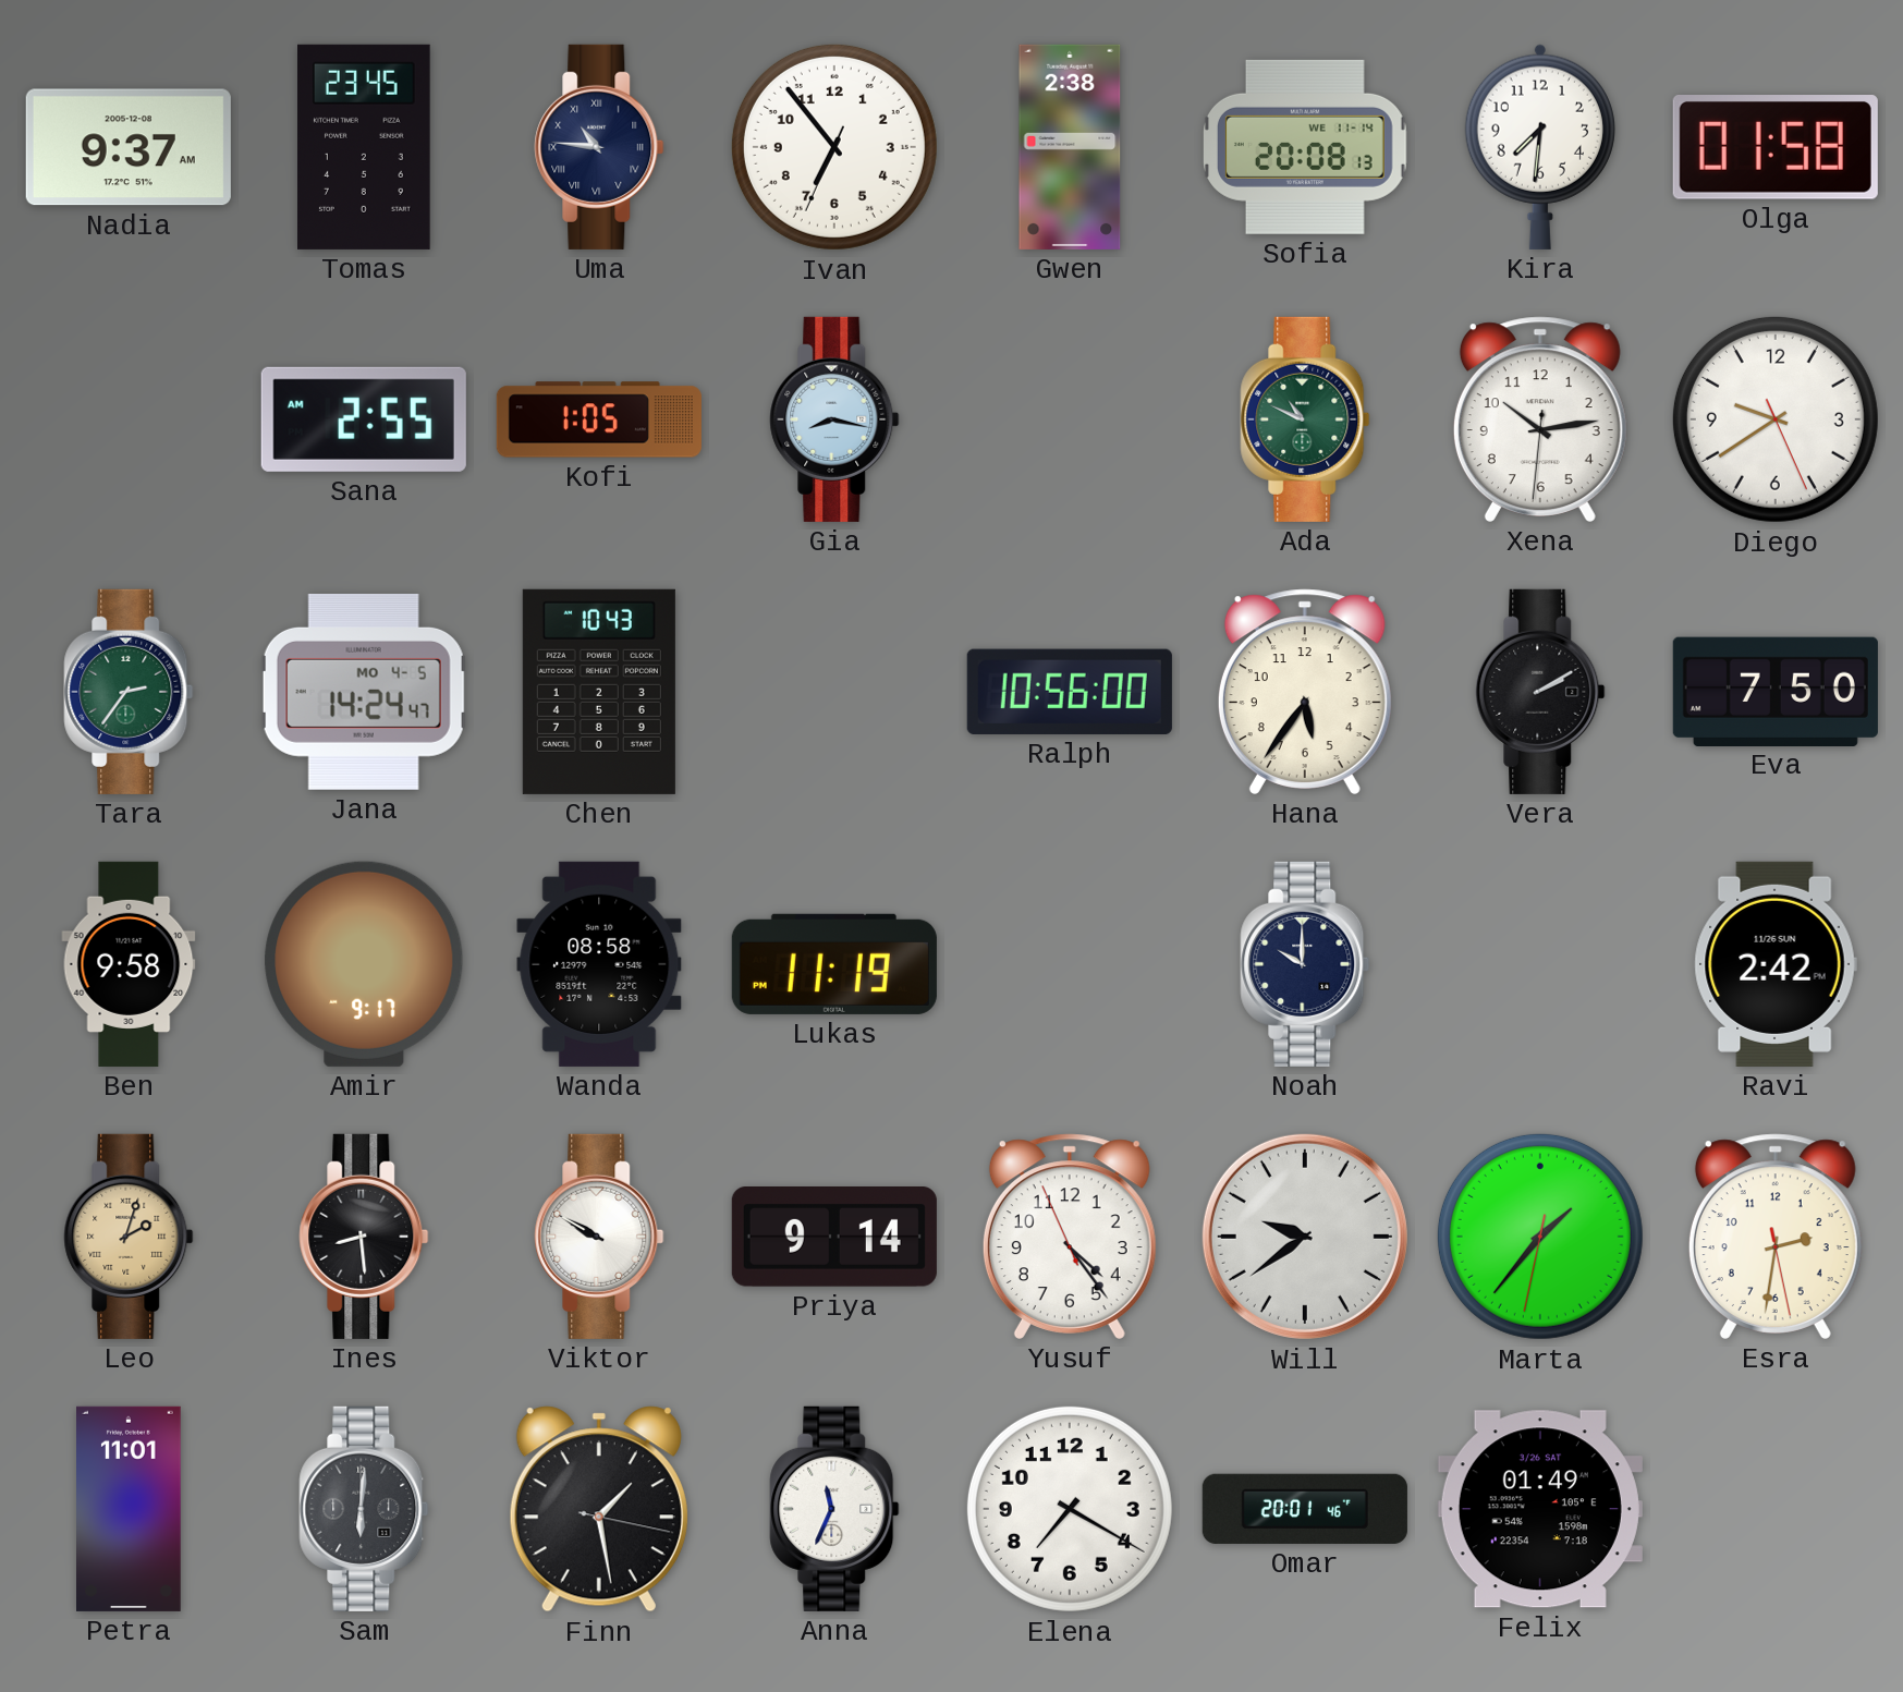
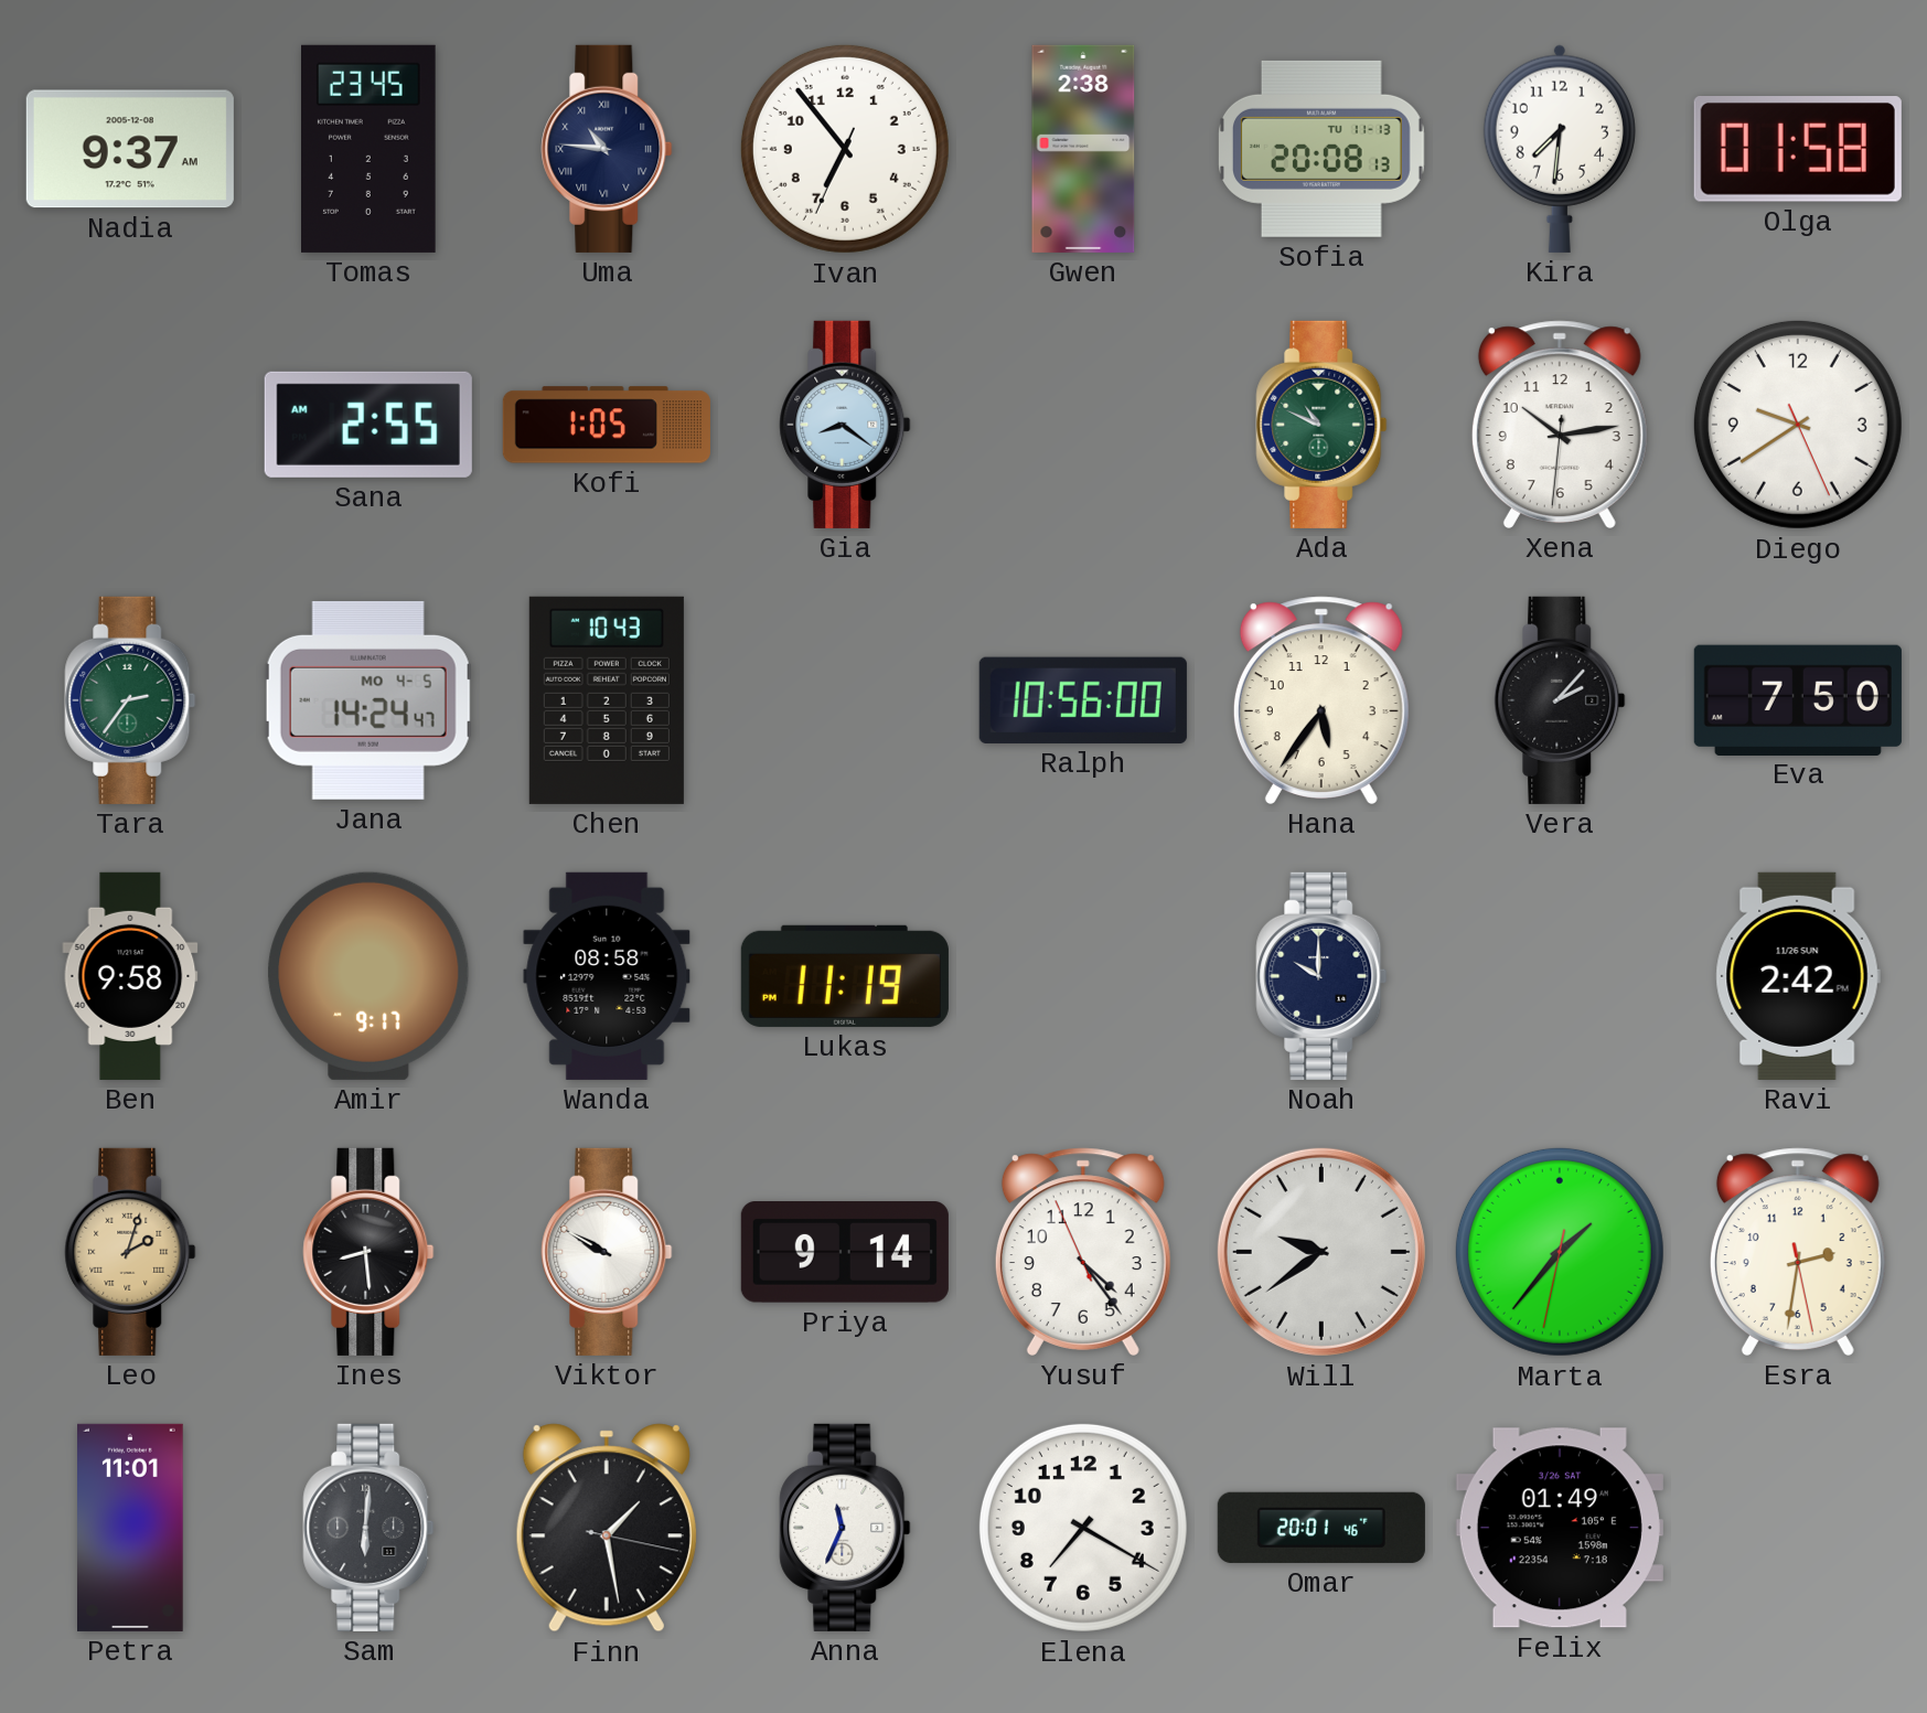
Sofia date: WE 11-14 -> TU 11-13
Gia: 8:17 -> 8:21
Vera: 2:10 -> 2:07
